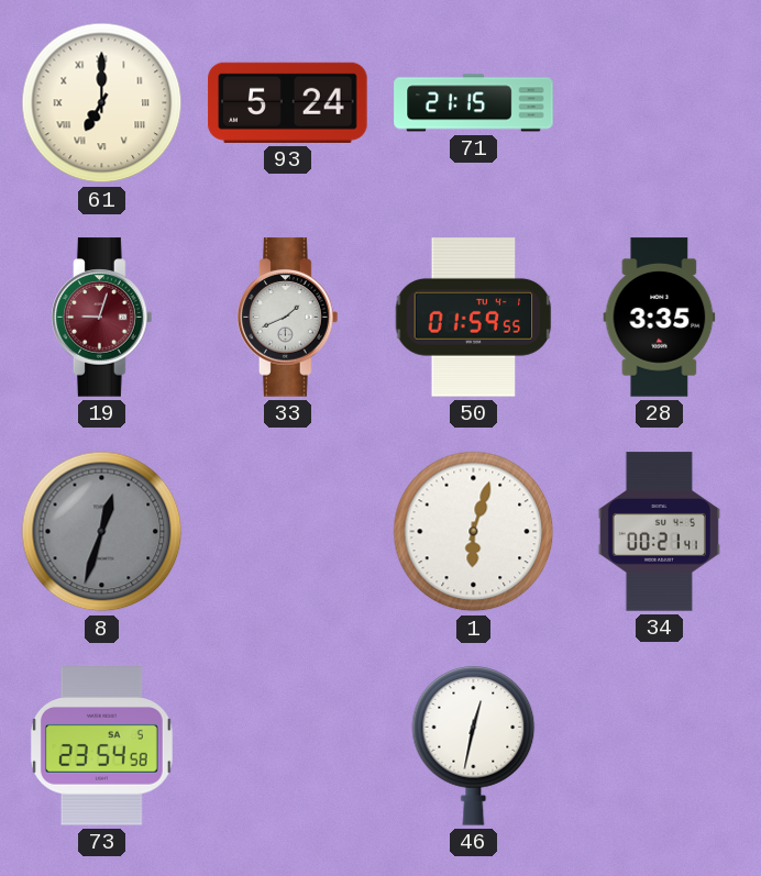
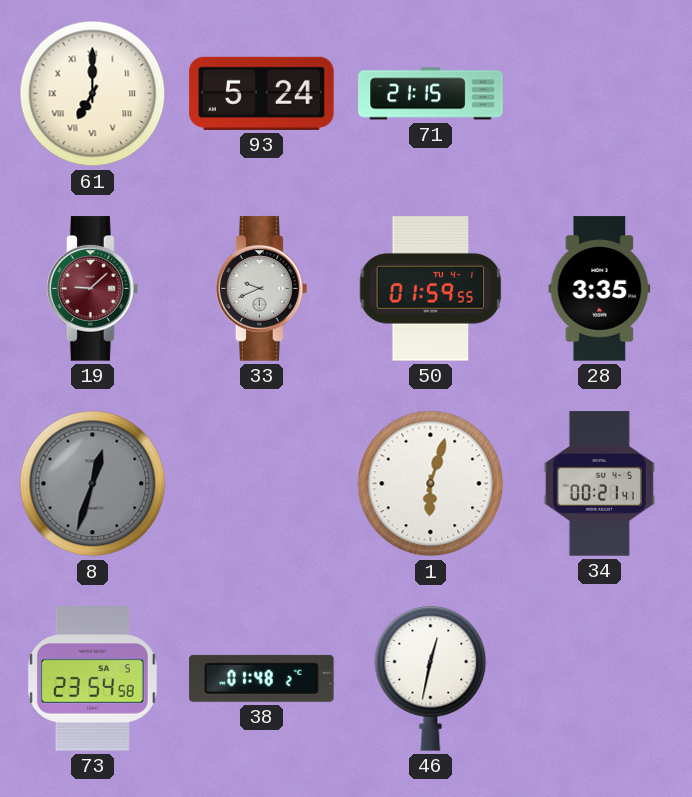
19: 9:03 -> 9:08
33: 1:41 -> 9:41
38: none -> 01:48
